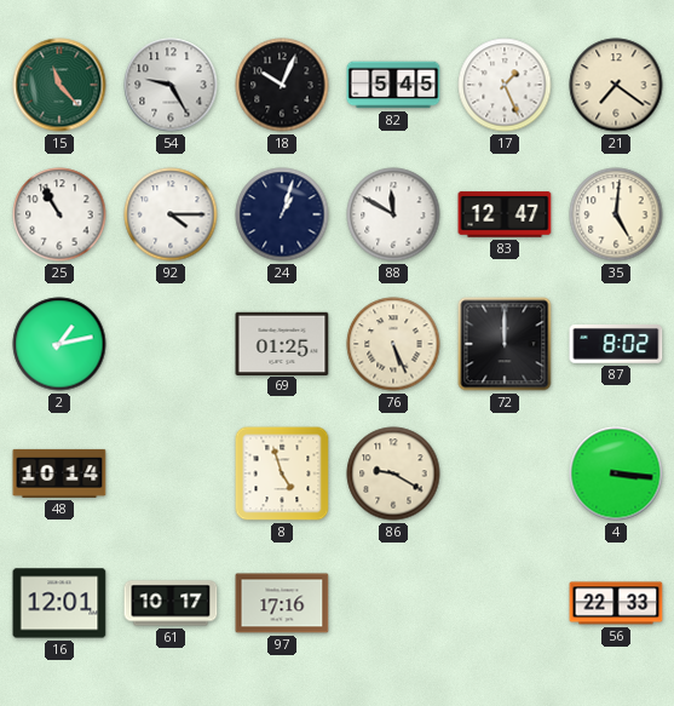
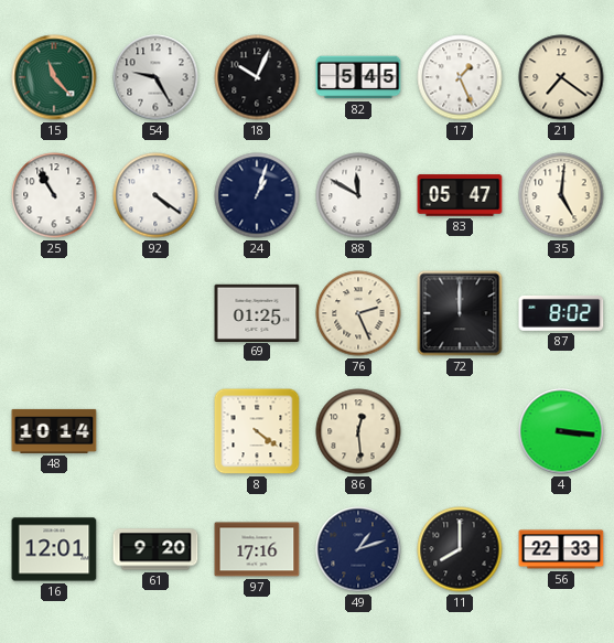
92: 4:15 -> 4:21
83: 12:47 -> 05:47
2: 1:13 -> none
76: 5:26 -> 2:26
8: 4:57 -> 4:21
86: 9:20 -> 12:29
61: 10:17 -> 9:20
49: none -> 1:12
11: none -> 8:00
